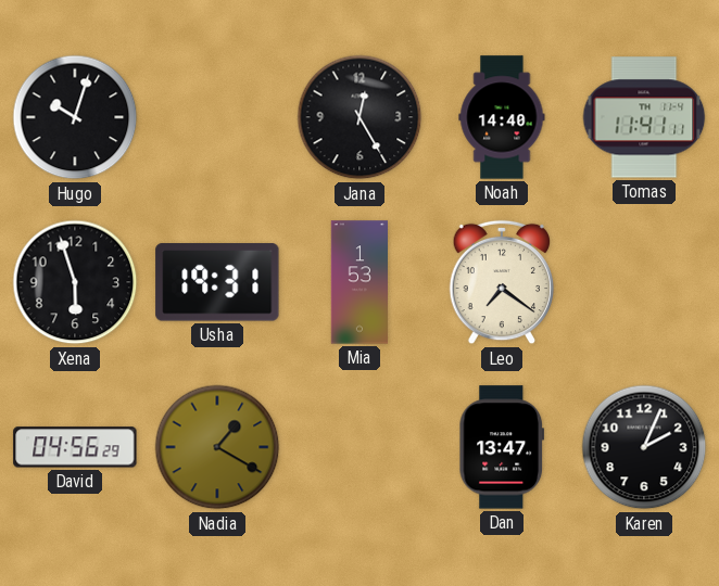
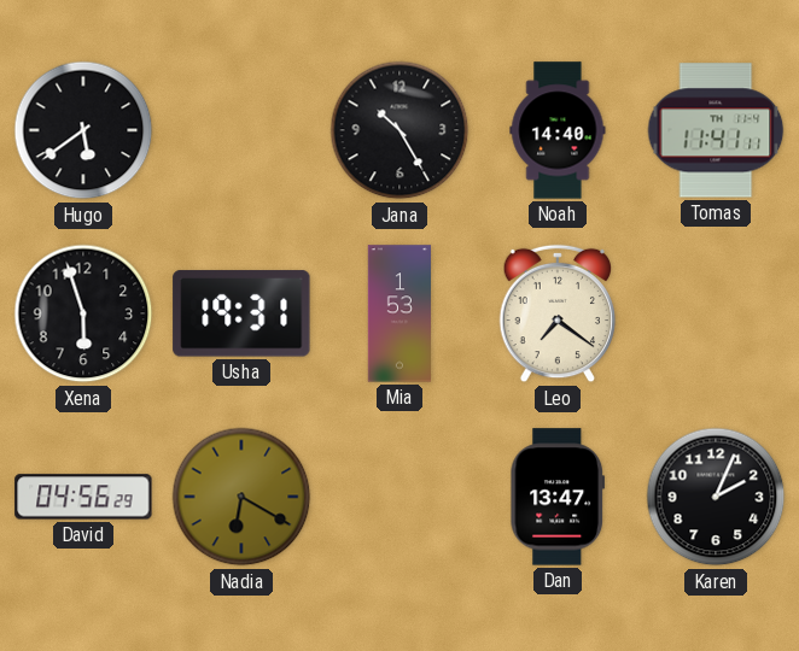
Hugo: 10:03 -> 5:39
Jana: 12:25 -> 10:25
Nadia: 1:20 -> 6:20
